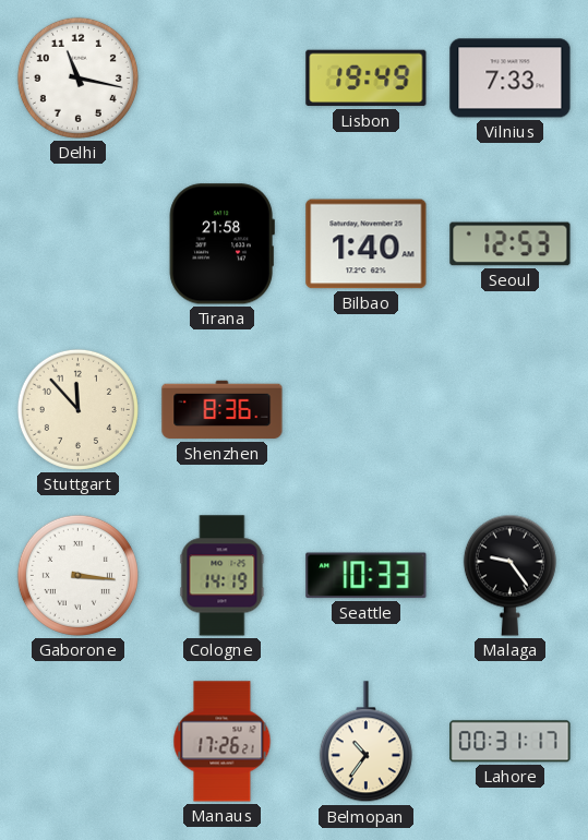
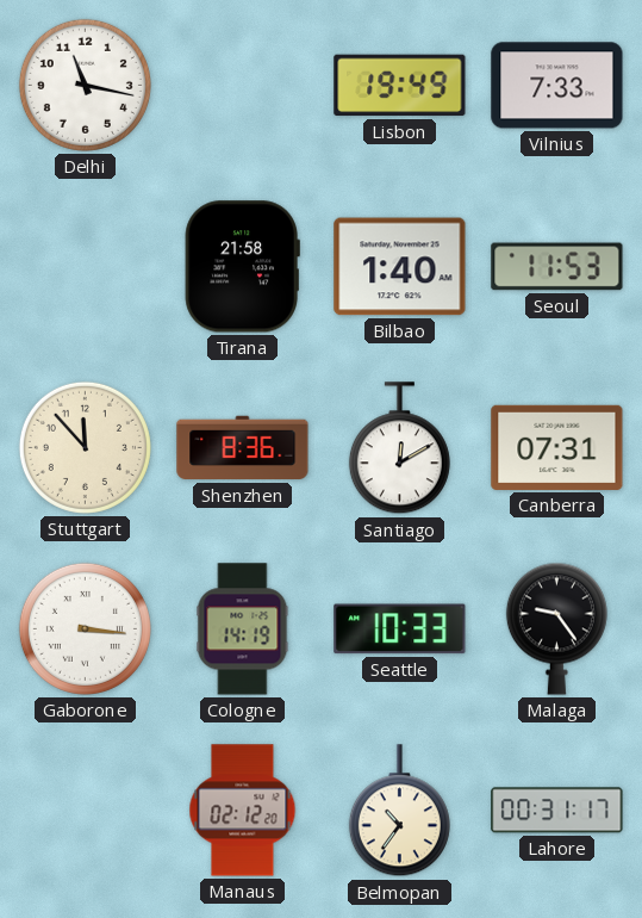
Seoul: 12:53 -> 11:53
Santiago: none -> 12:10
Canberra: none -> 07:31
Manaus: 17:26 -> 02:12
